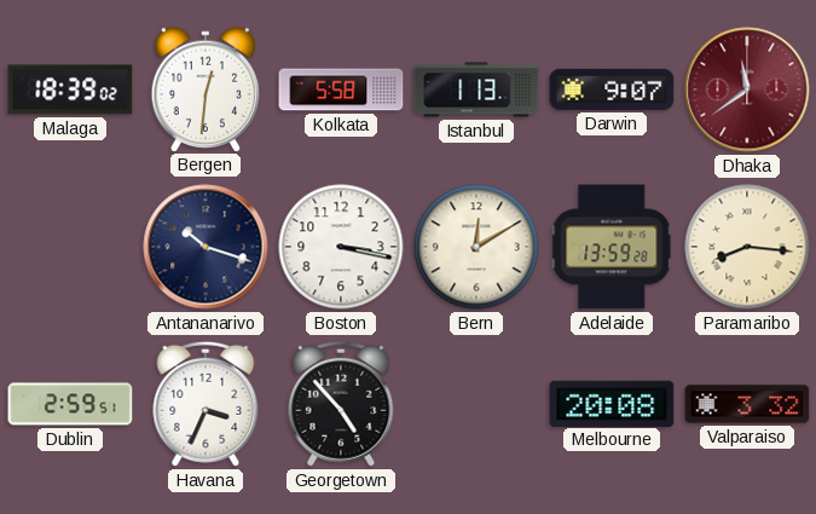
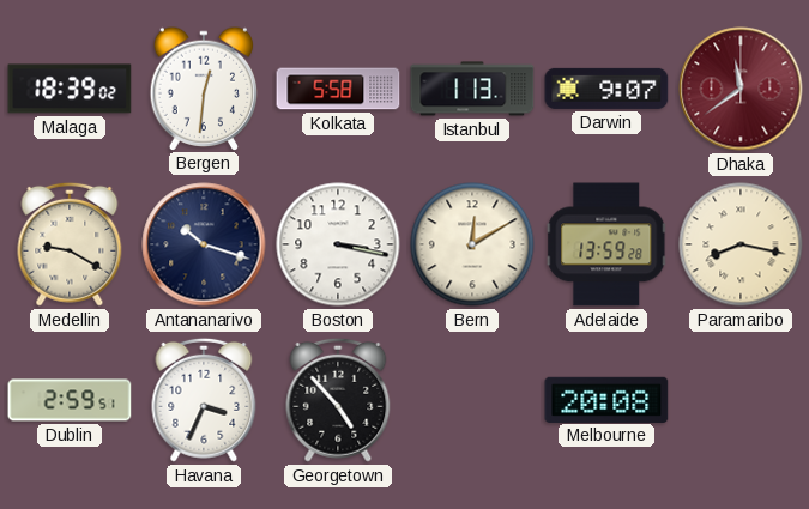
Medellin: none -> 9:20
Paramaribo: 8:16 -> 8:17
Valparaiso: 3:32 -> none
